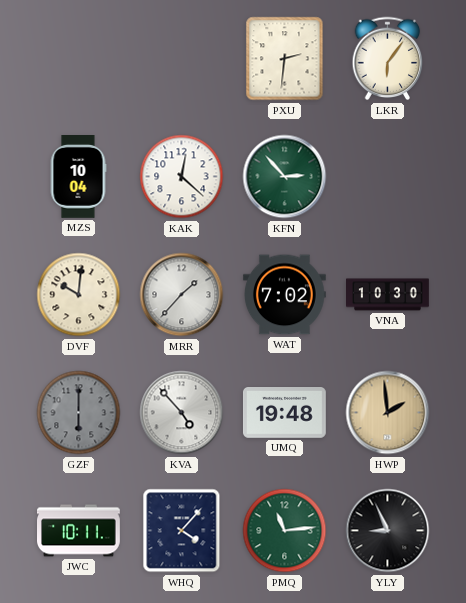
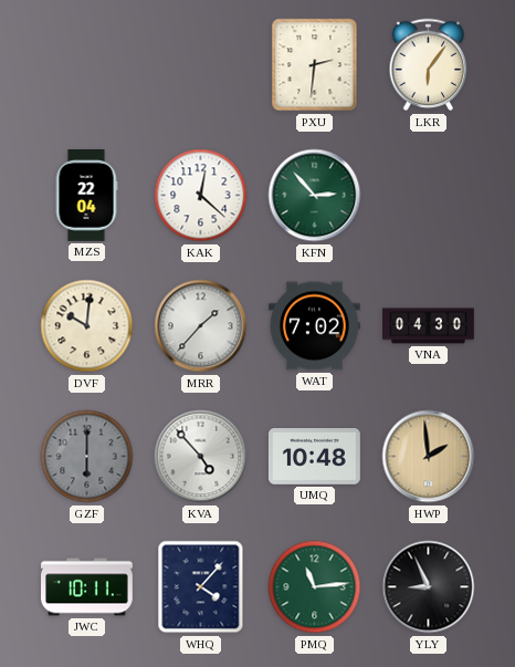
MZS: 10:04 -> 22:04
VNA: 10:30 -> 04:30
UMQ: 19:48 -> 10:48
